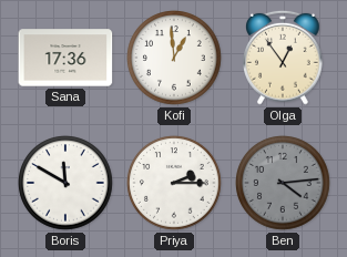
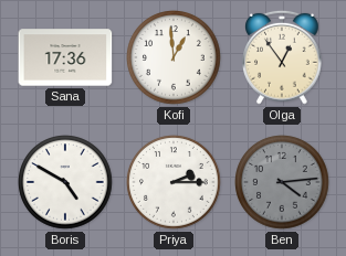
Boris: 11:50 -> 4:50
